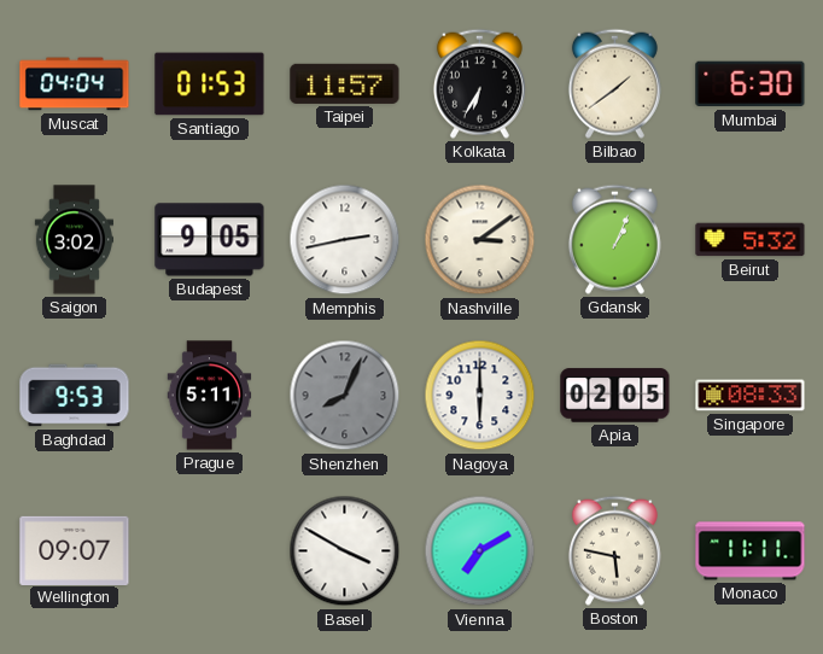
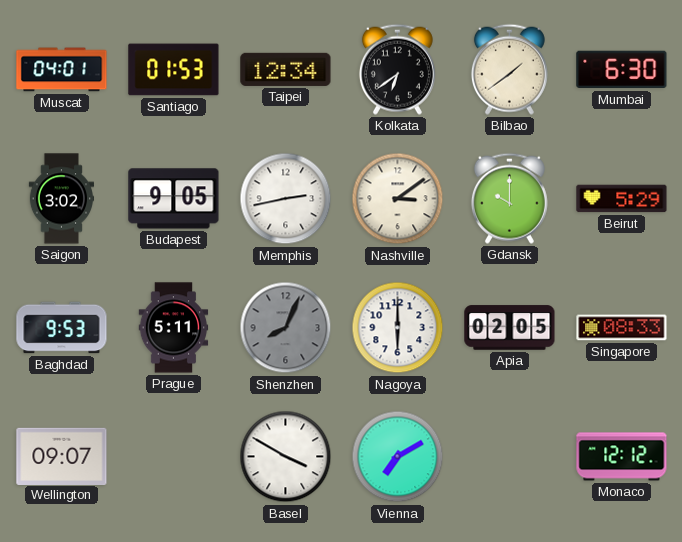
Muscat: 04:04 -> 04:01
Taipei: 11:57 -> 12:34
Kolkata: 6:35 -> 6:39
Gdansk: 1:04 -> 10:00
Beirut: 5:32 -> 5:29
Boston: 5:47 -> none
Monaco: 11:11 -> 12:12
